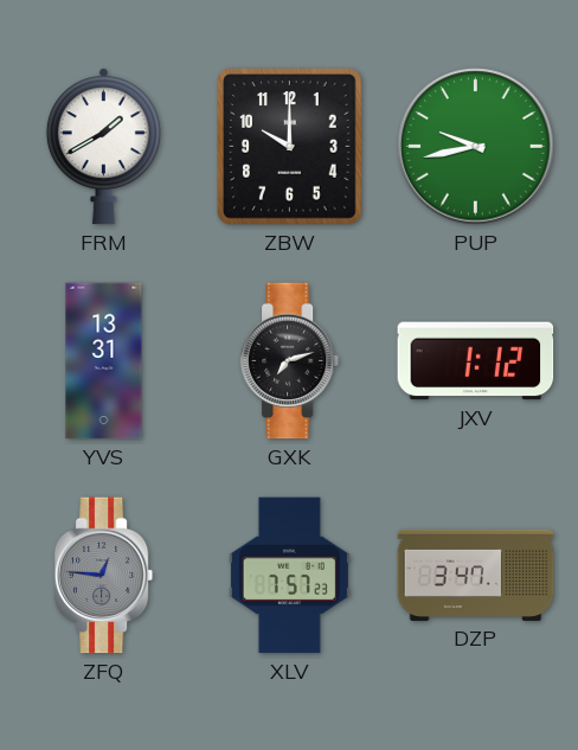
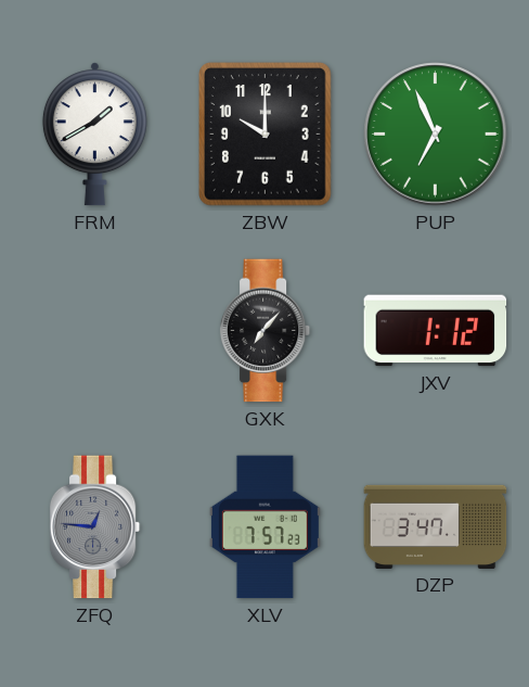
PUP: 9:43 -> 6:56
YVS: 13:31 -> none
GXK: 7:12 -> 7:07
